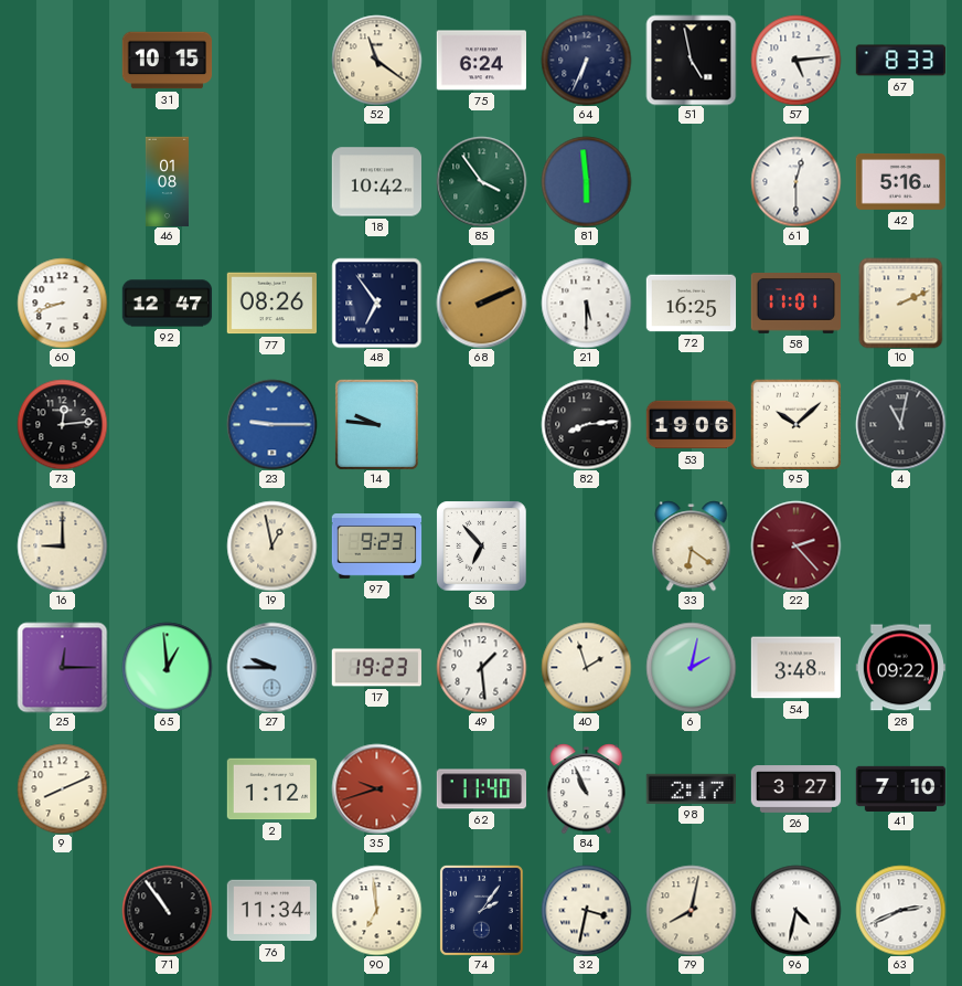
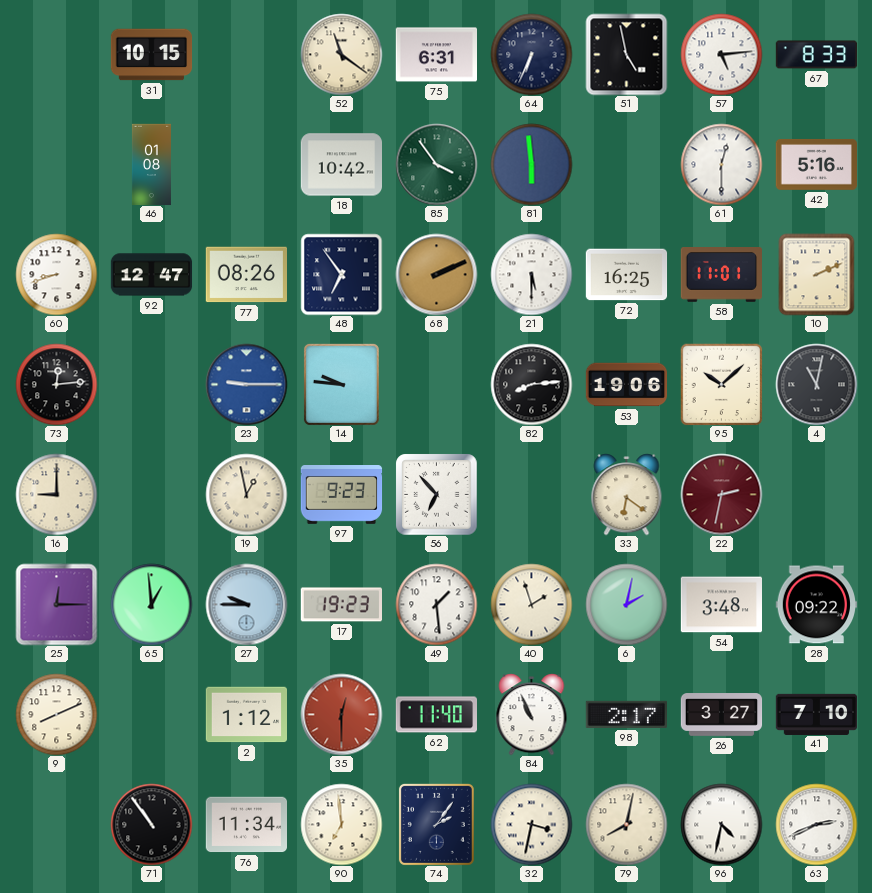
75: 6:24 -> 6:31
22: 2:23 -> 2:32
35: 9:42 -> 12:30
